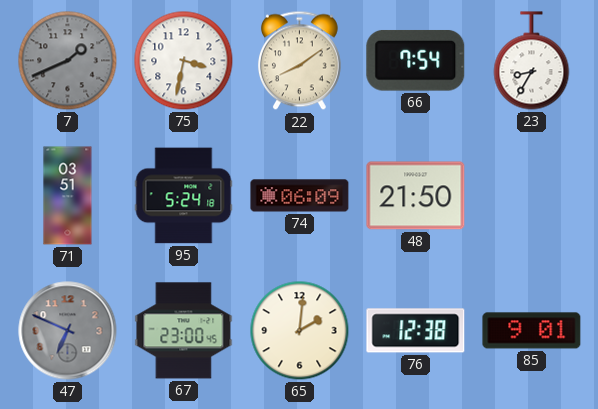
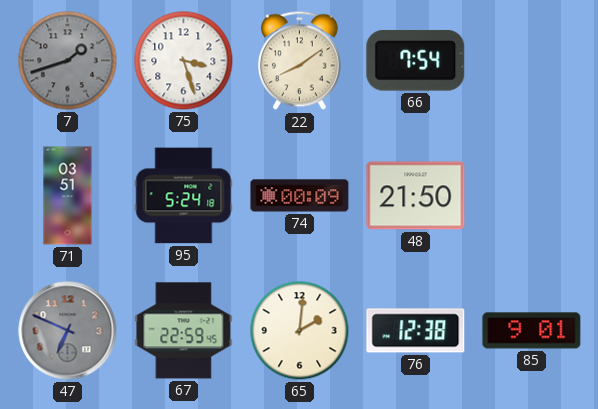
7: 1:41 -> 1:42
75: 3:32 -> 3:27
23: 8:35 -> none
74: 06:09 -> 00:09
67: 23:00 -> 22:59
